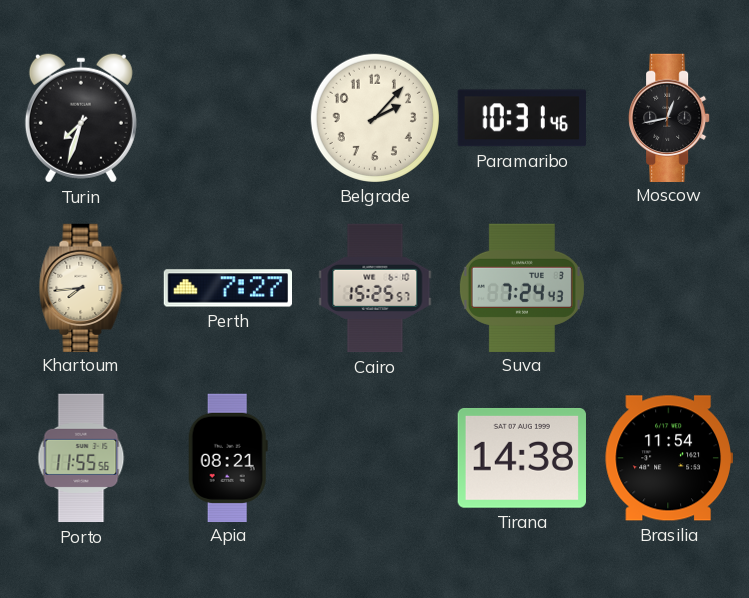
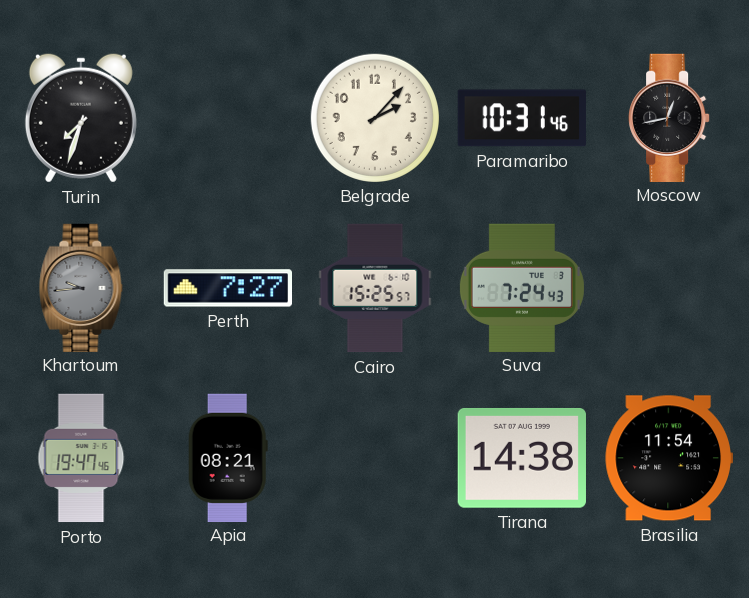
Khartoum: 7:44 -> 9:44
Khartoum dial: cream -> grey
Porto: 11:55 -> 19:47
